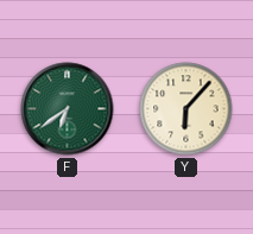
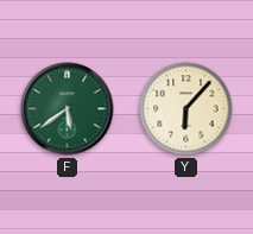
F: 6:39 -> 5:39
